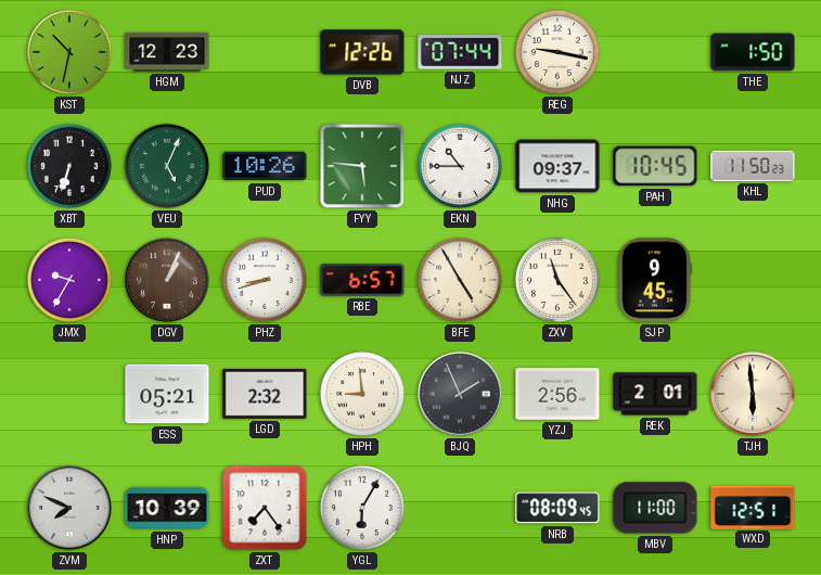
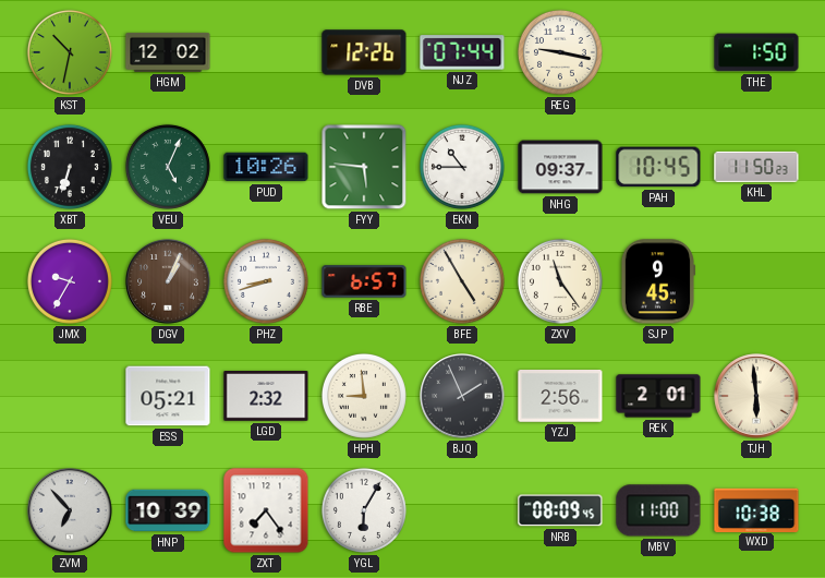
HGM: 12:23 -> 12:02
ZVM: 7:49 -> 6:53
WXD: 12:51 -> 10:38
